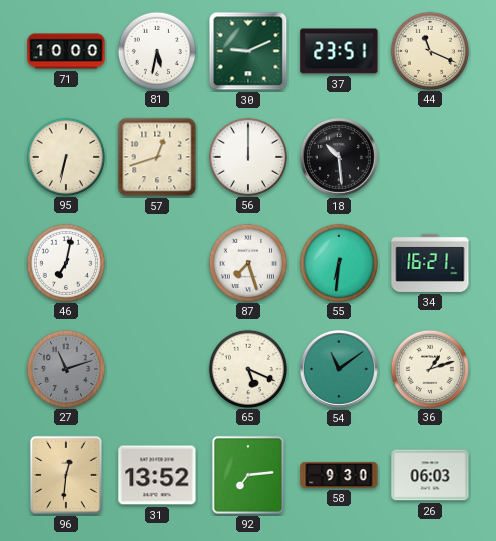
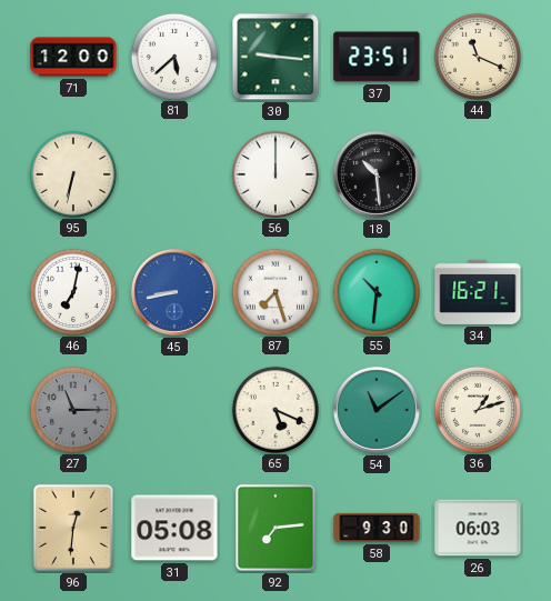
71: 10:00 -> 12:00
81: 5:32 -> 5:38
30: 9:11 -> 9:16
57: 12:42 -> none
45: none -> 8:43
55: 6:31 -> 10:31
27: 11:12 -> 11:15
31: 13:52 -> 05:08
